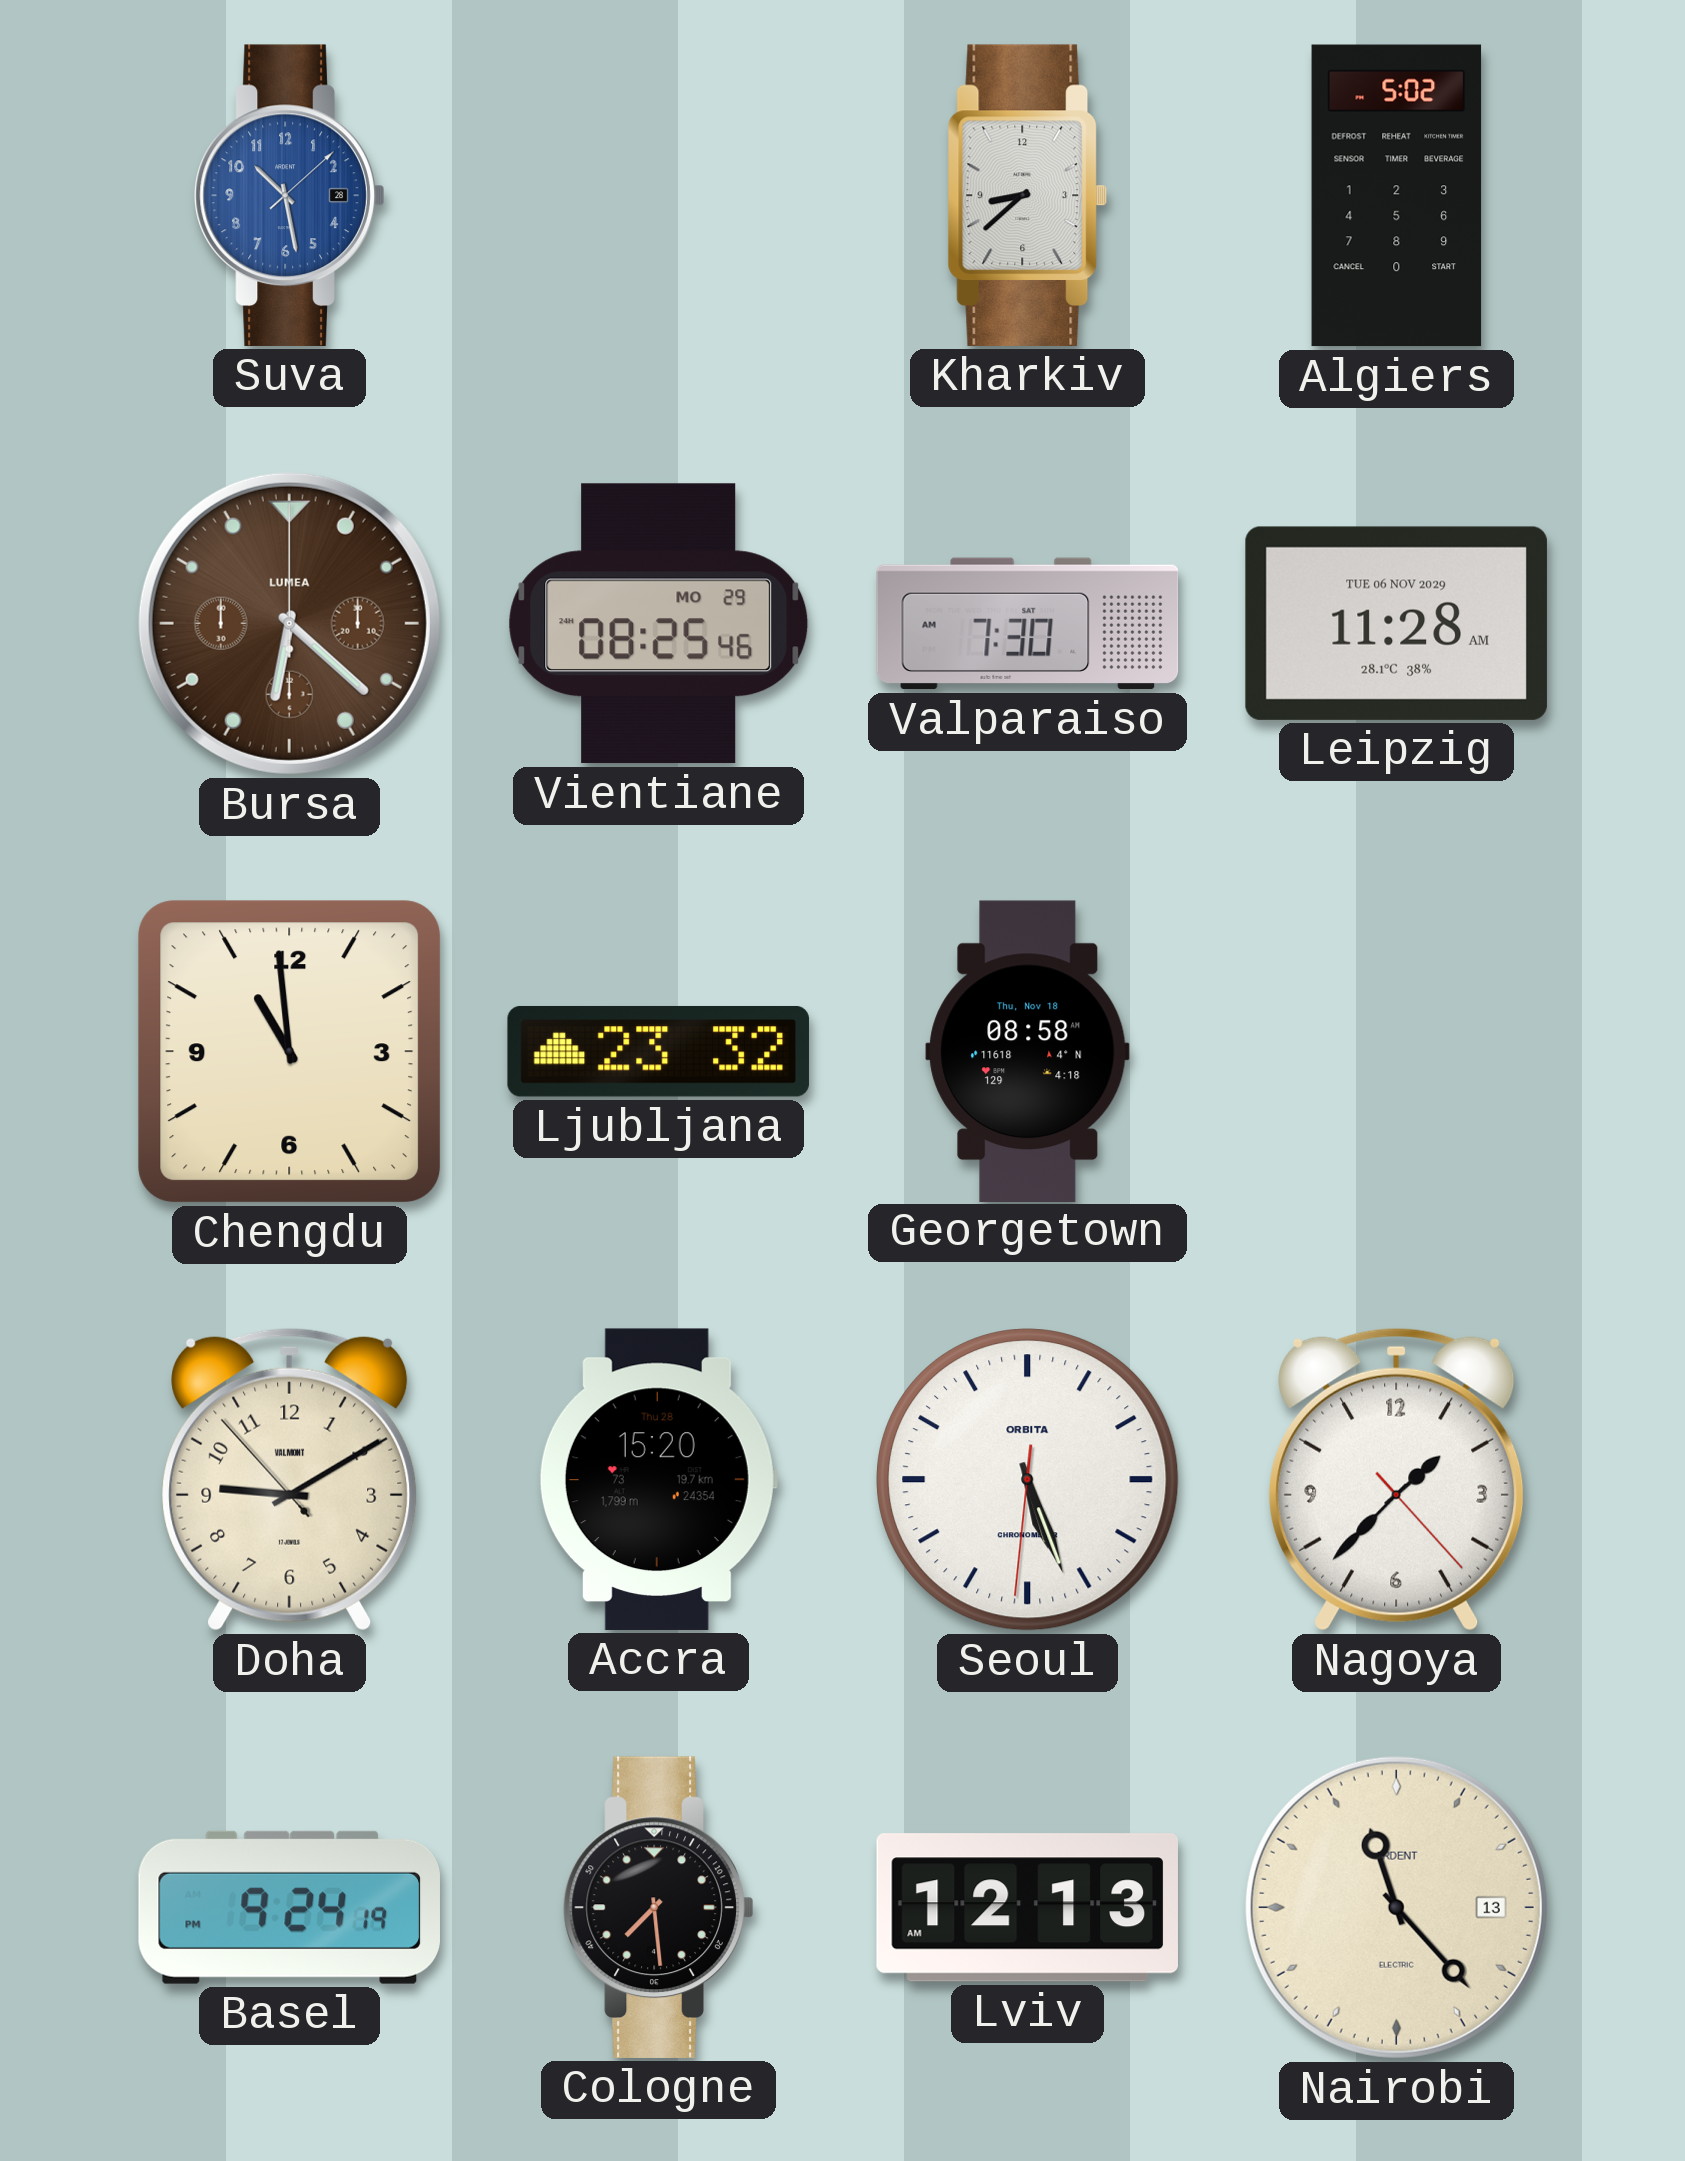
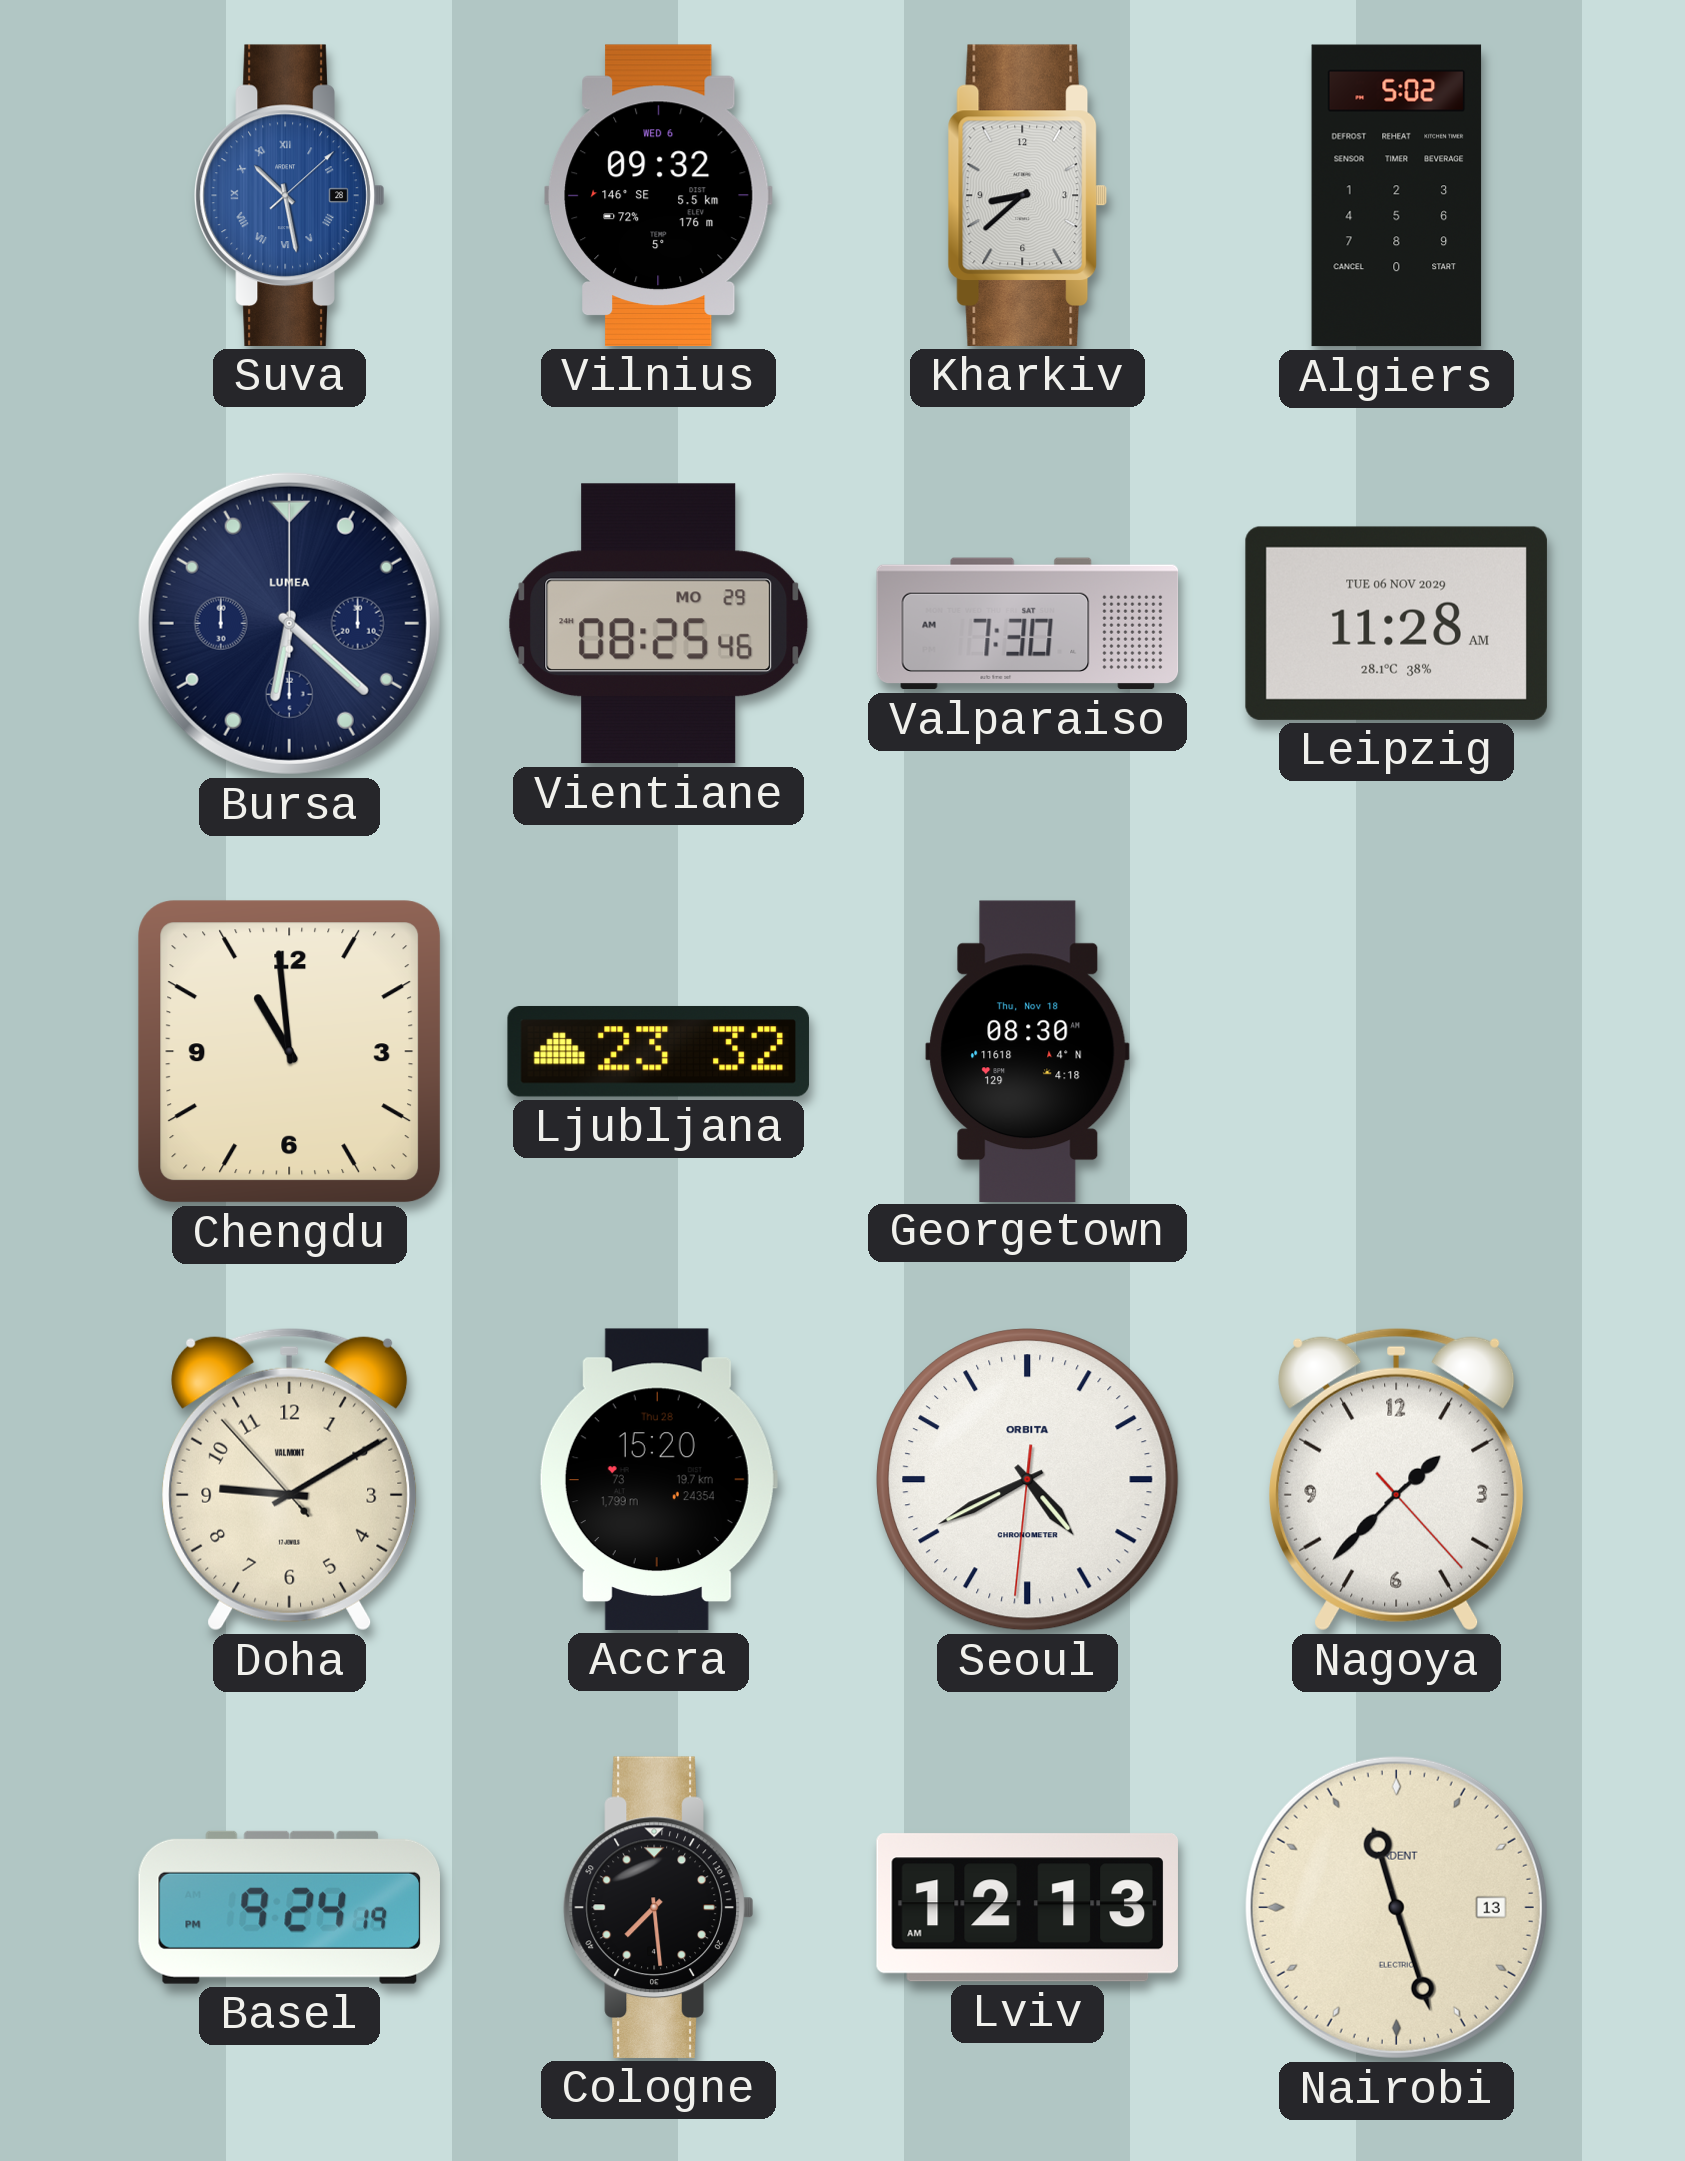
Suva numerals: Arabic -> Roman
Vilnius: none -> 09:32
Bursa dial: brown -> navy
Georgetown: 08:58 -> 08:30
Seoul: 5:26 -> 4:40
Nairobi: 11:23 -> 11:27
